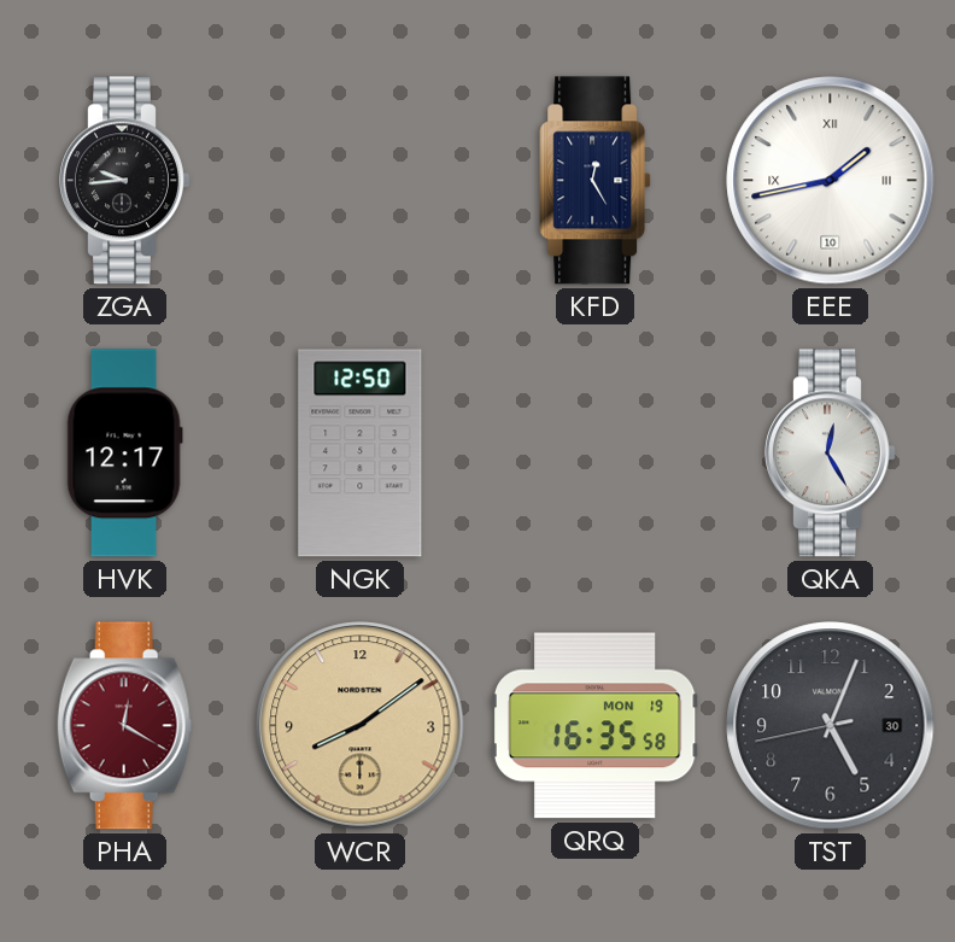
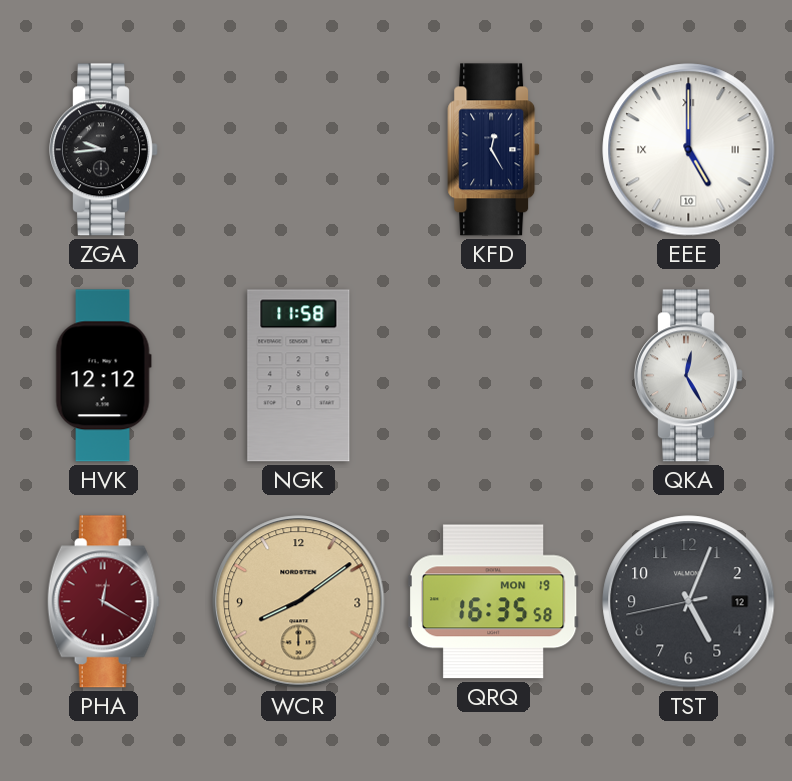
EEE: 1:43 -> 5:00
HVK: 12:17 -> 12:12
NGK: 12:50 -> 11:58
TST date: 30 -> 12
